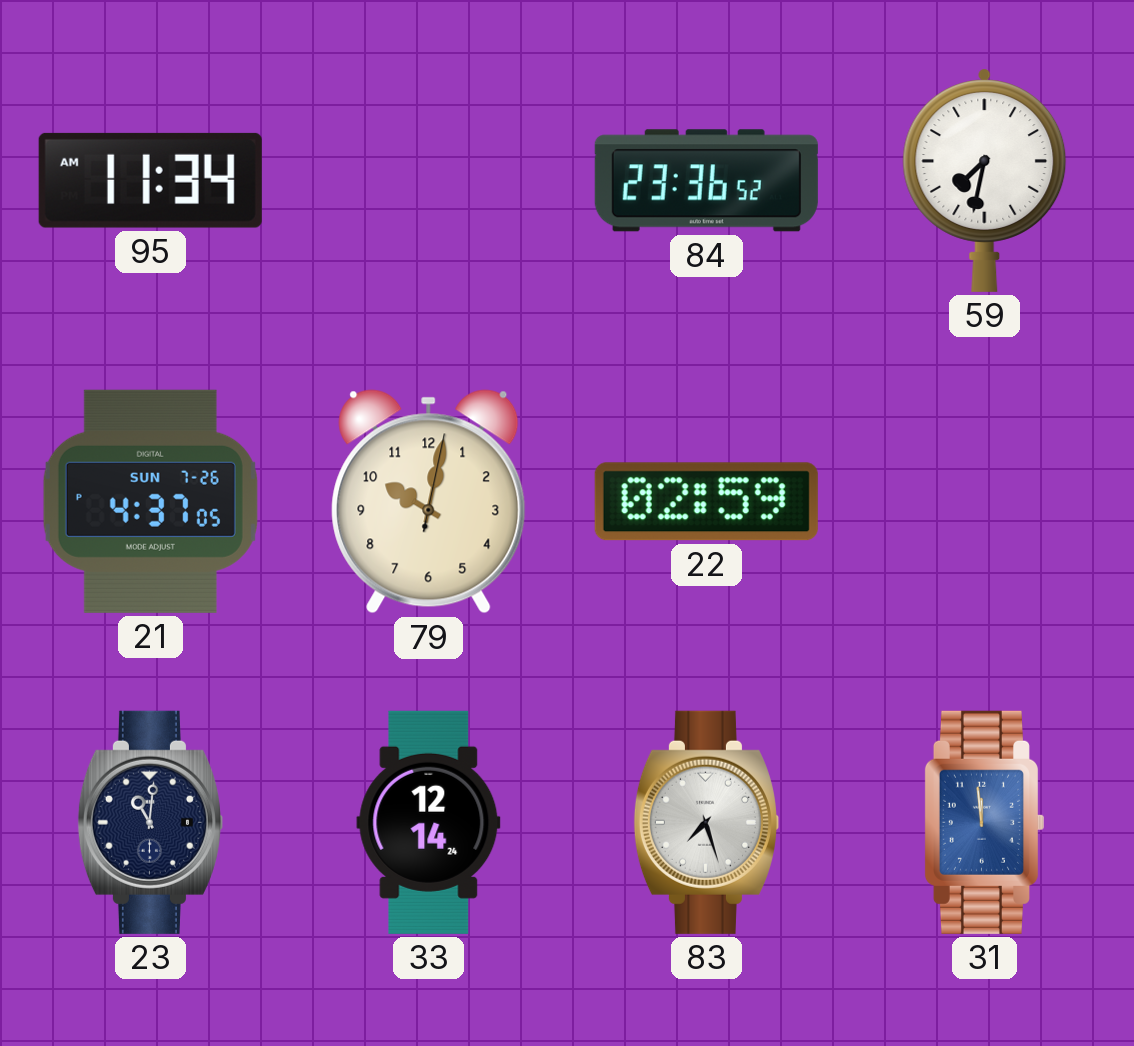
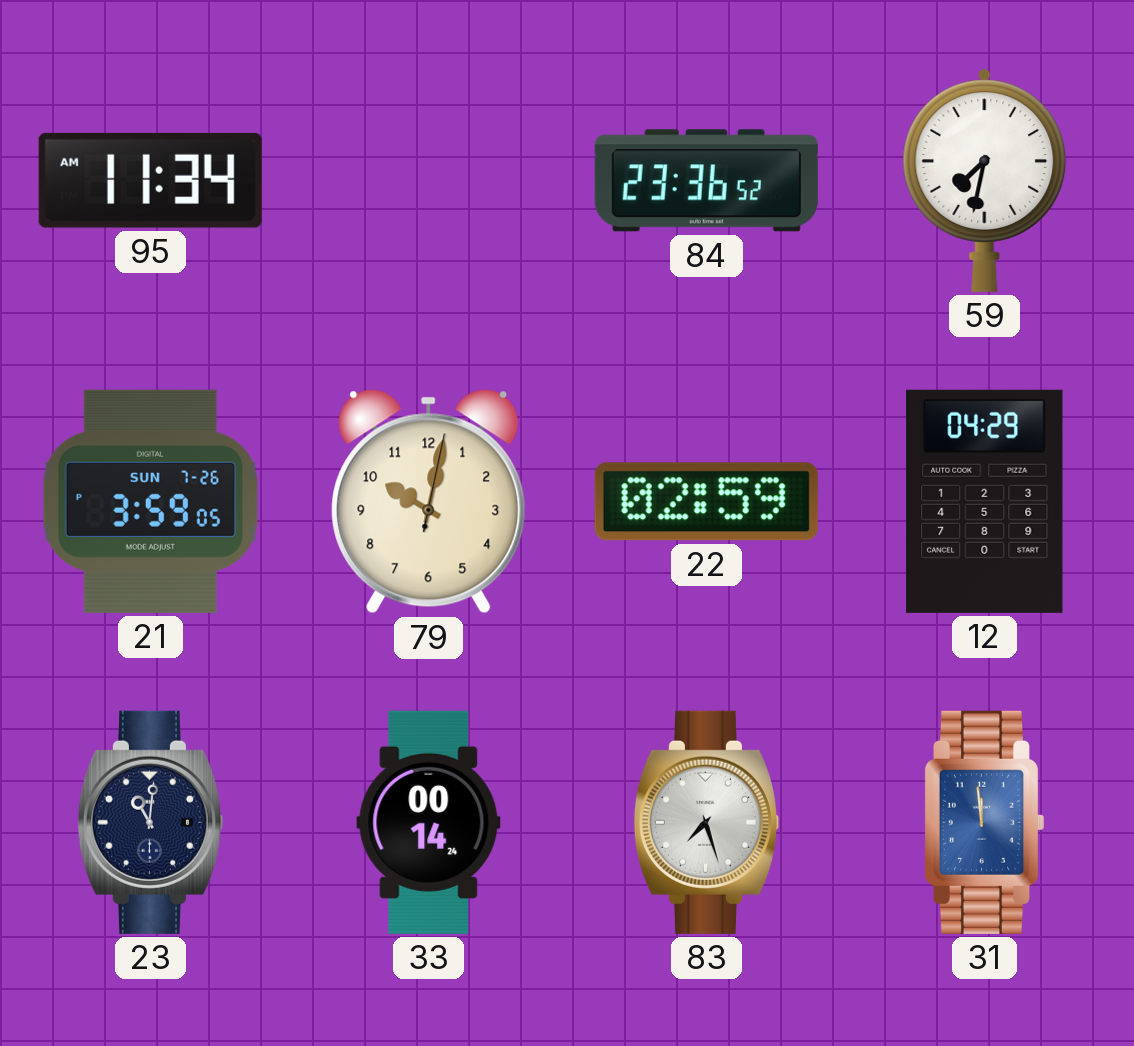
21: 4:37 -> 3:59
12: none -> 04:29
33: 12:14 -> 00:14
